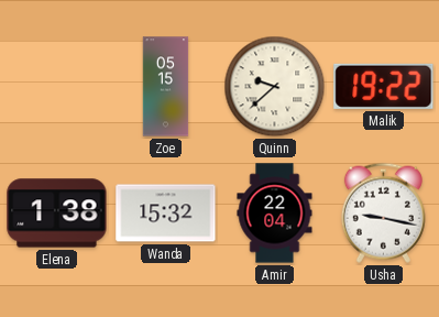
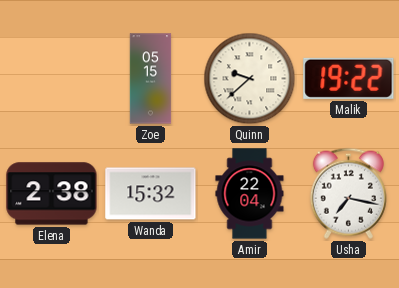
Elena: 1:38 -> 2:38
Usha: 9:17 -> 7:17
